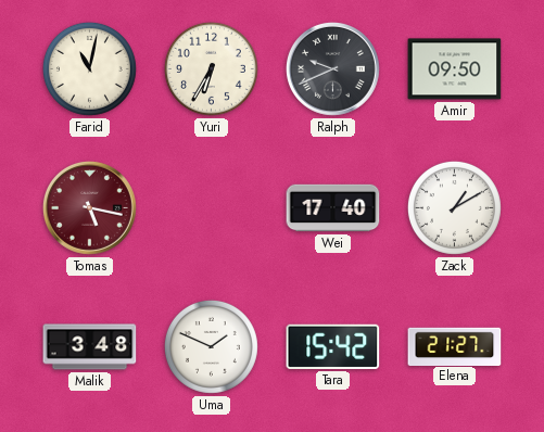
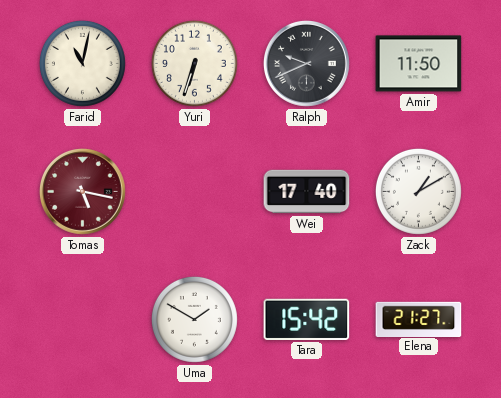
Yuri: 6:35 -> 6:33
Amir: 09:50 -> 11:50
Malik: 3:48 -> none
Uma: 1:49 -> 1:50
